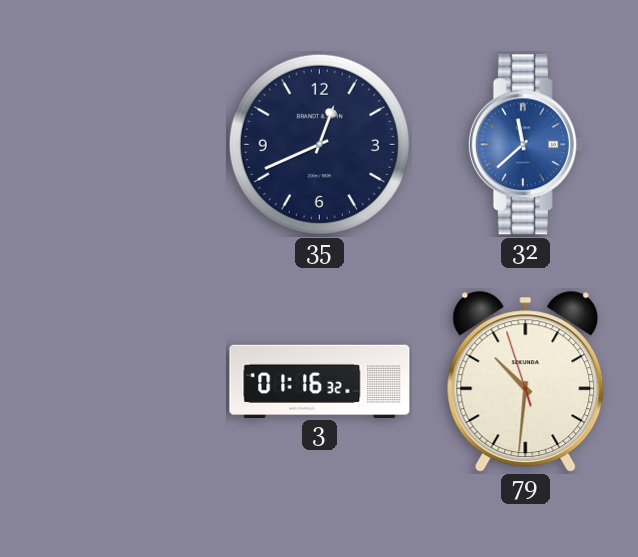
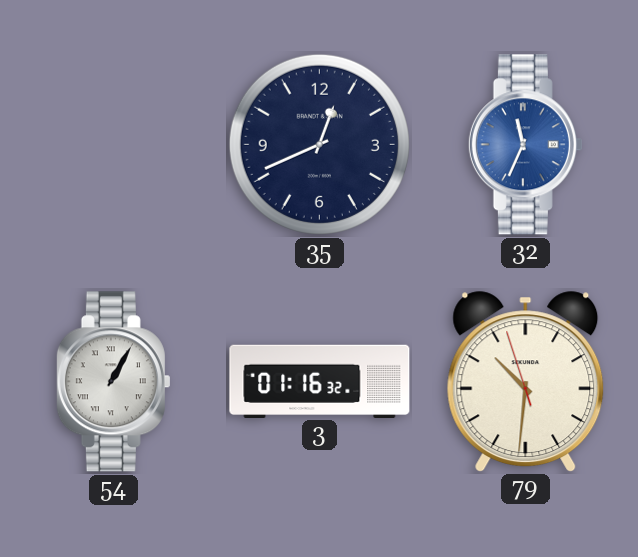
32: 11:38 -> 11:34
54: none -> 1:05
